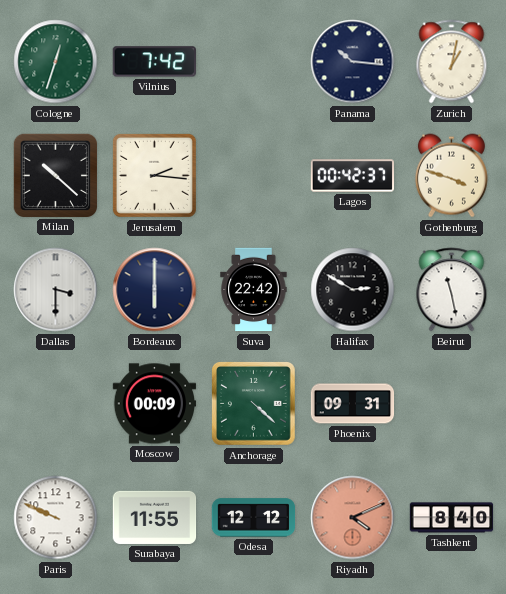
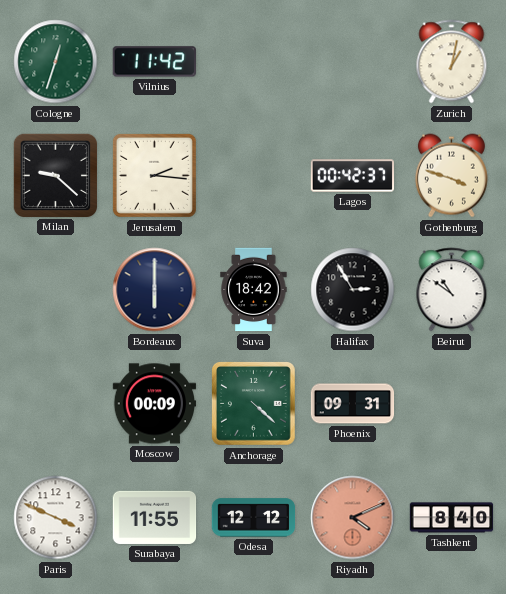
Vilnius: 7:42 -> 11:42
Panama: 10:16 -> none
Milan: 10:22 -> 9:22
Dallas: 3:30 -> none
Suva: 22:42 -> 18:42
Halifax: 2:50 -> 2:55
Beirut: 11:28 -> 10:51
Paris: 9:49 -> 3:49
